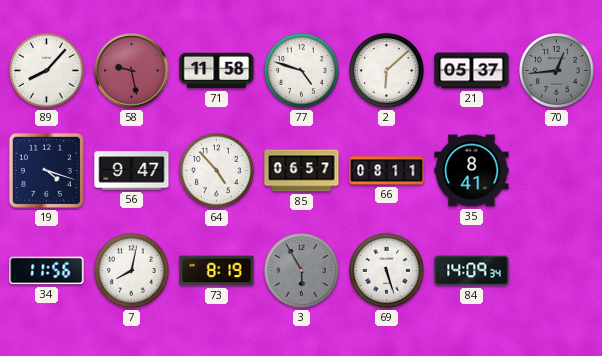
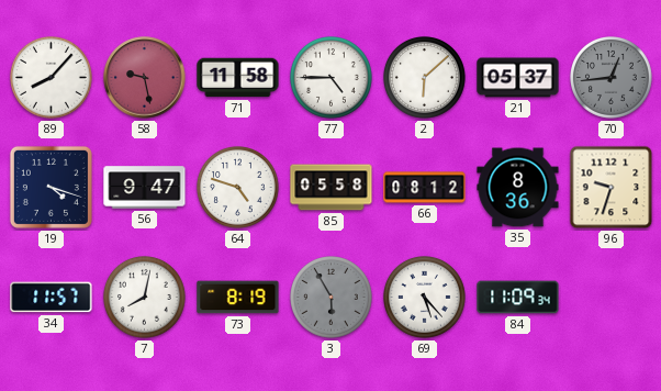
77: 4:48 -> 4:45
64: 4:53 -> 4:48
85: 06:57 -> 05:58
66: 08:11 -> 08:12
35: 8:41 -> 8:36
96: none -> 9:33
34: 11:56 -> 11:57
69: 5:27 -> 5:23
84: 14:09 -> 11:09
